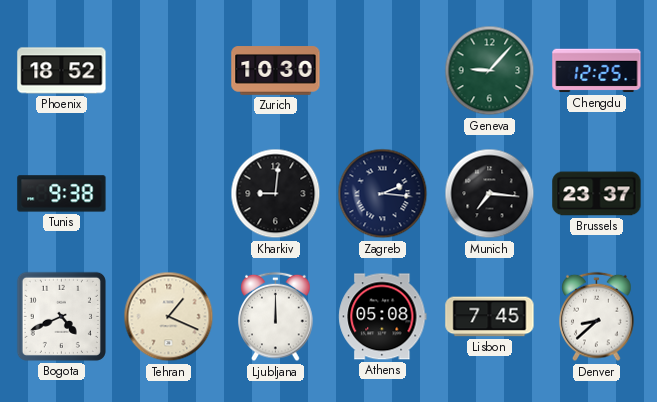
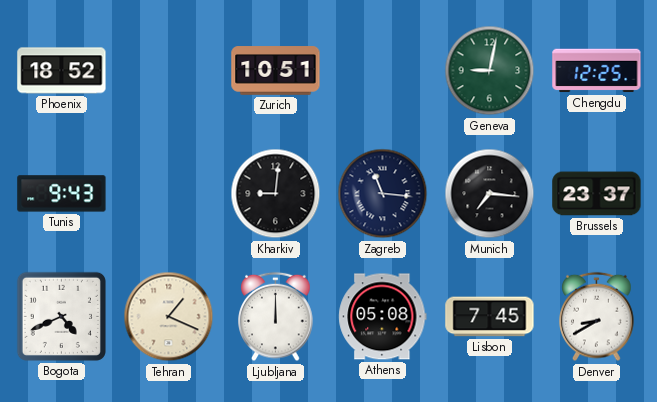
Zurich: 10:30 -> 10:51
Geneva: 9:07 -> 9:02
Tunis: 9:38 -> 9:43
Zagreb: 2:16 -> 11:16
Denver: 8:38 -> 8:40
